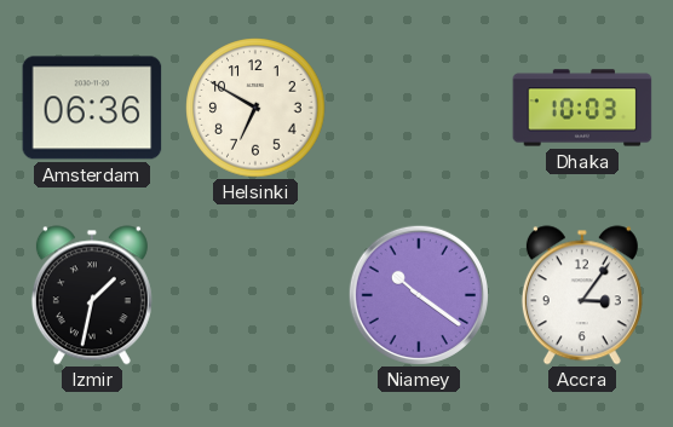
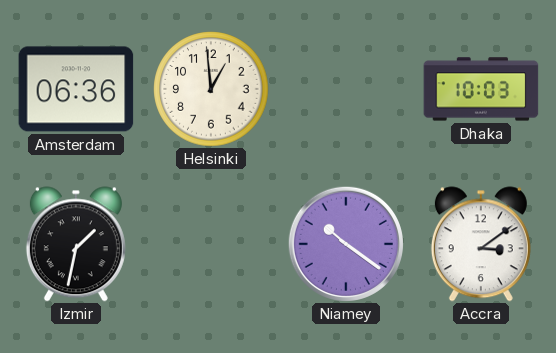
Helsinki: 6:50 -> 12:59
Accra: 3:06 -> 3:09
